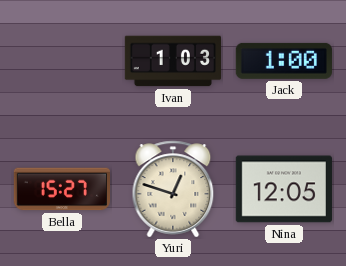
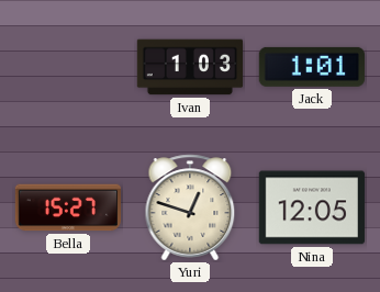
Jack: 1:00 -> 1:01
